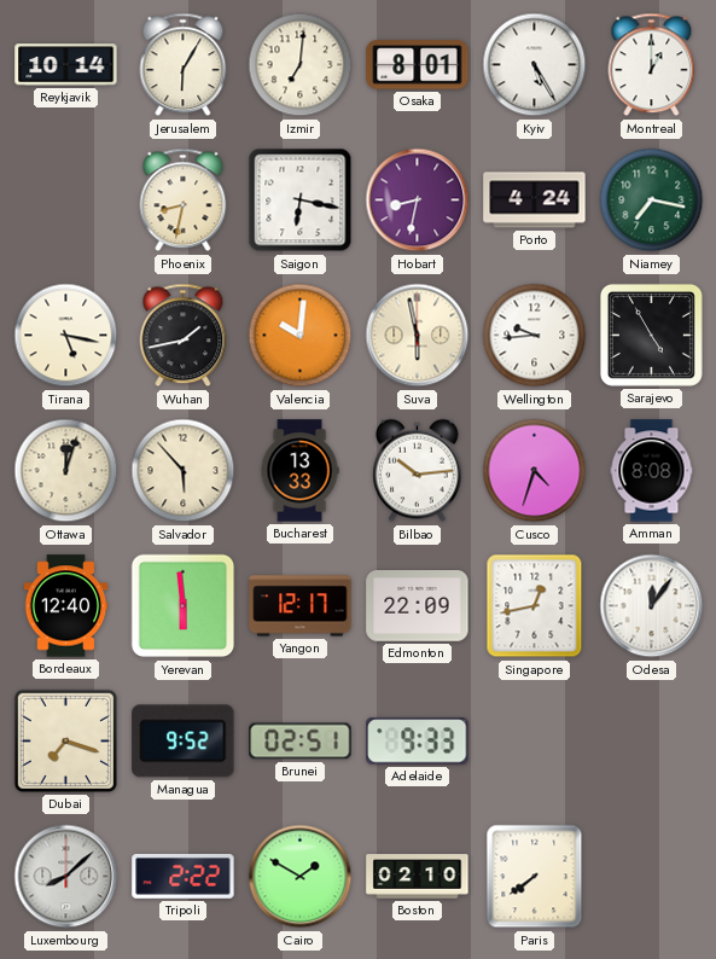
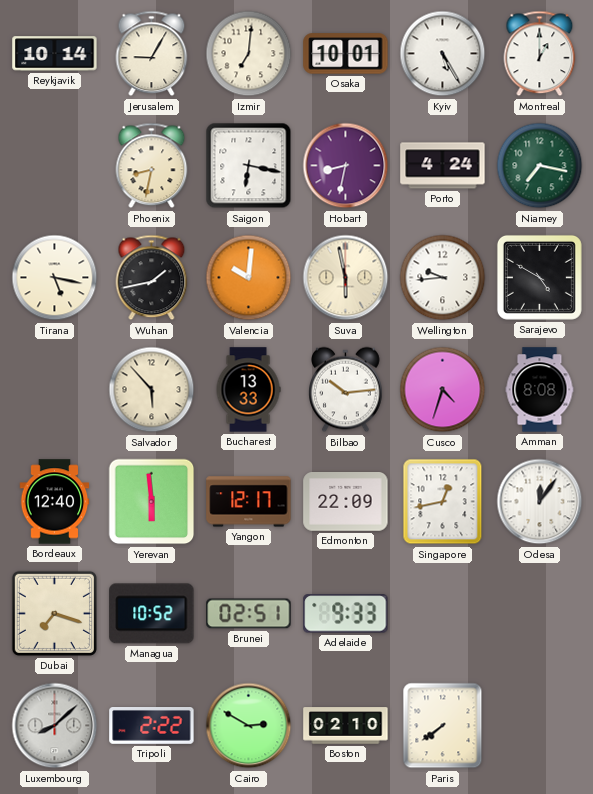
Jerusalem: 6:05 -> 9:05
Osaka: 8:01 -> 10:01
Sarajevo: 4:55 -> 4:50
Ottawa: 12:03 -> none
Managua: 9:52 -> 10:52
Cairo: 1:50 -> 2:50
